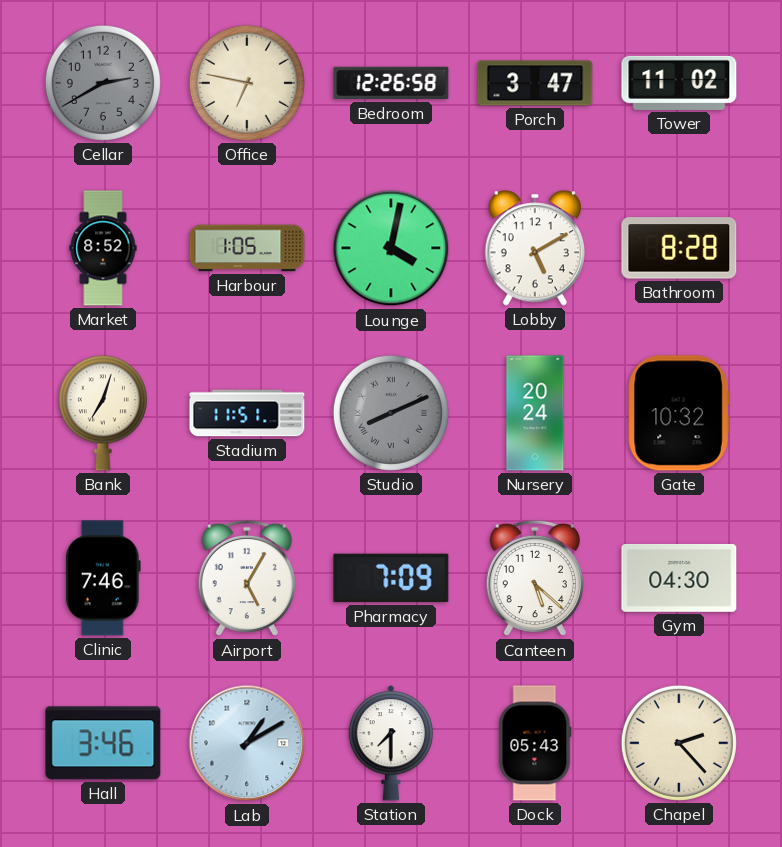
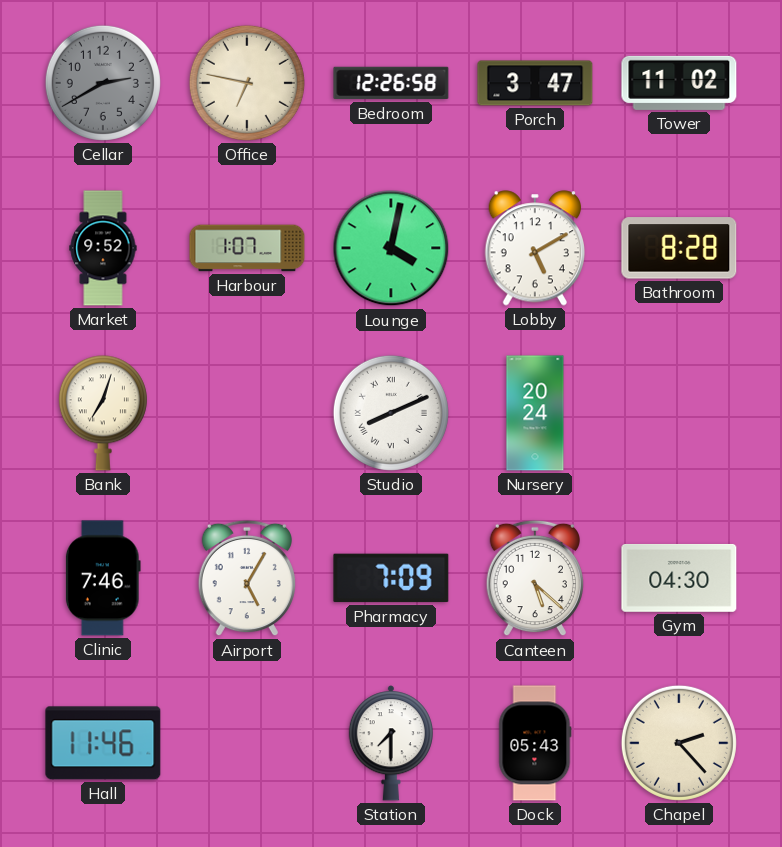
Market: 8:52 -> 9:52
Harbour: 1:05 -> 1:07
Stadium: 11:51 -> none
Studio dial: grey -> white
Gate: 10:32 -> none
Hall: 3:46 -> 11:46
Lab: 1:10 -> none
